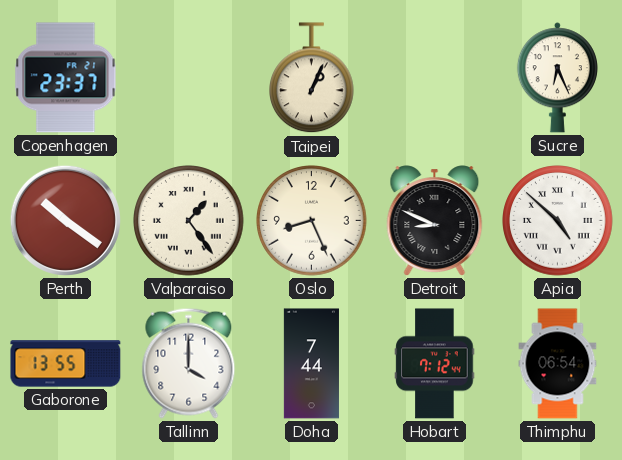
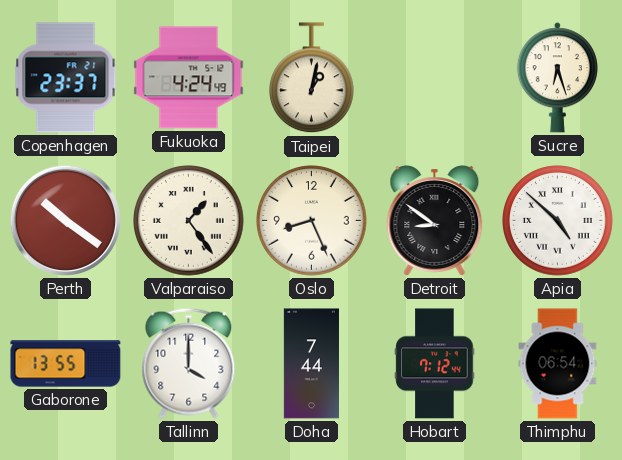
Fukuoka: none -> 4:24
Taipei: 1:04 -> 1:02
Sucre: 6:26 -> 6:27
Detroit: 8:49 -> 8:51
